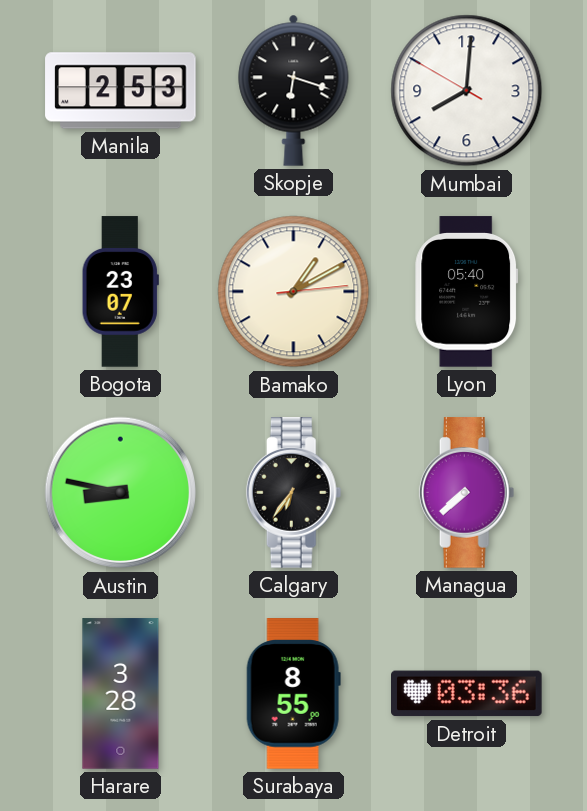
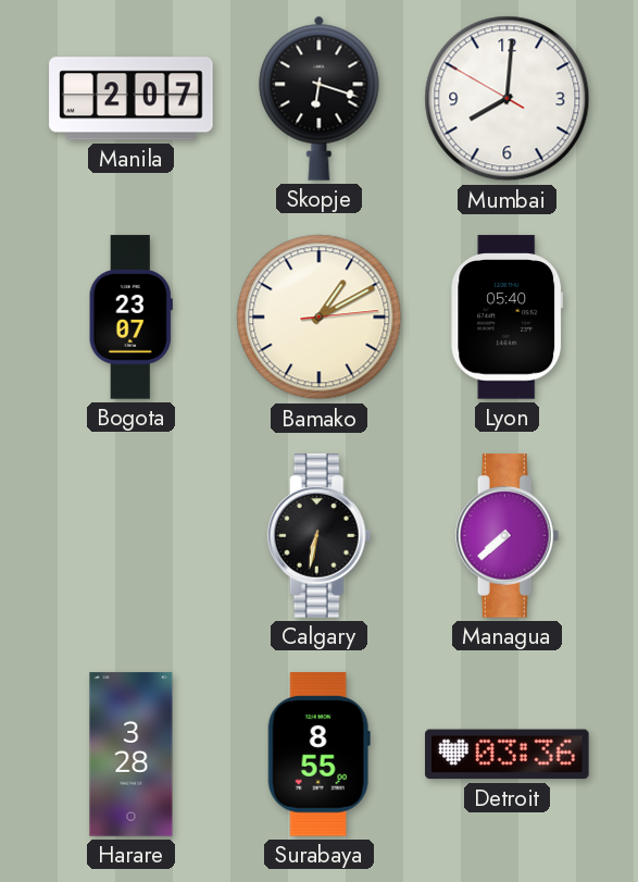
Manila: 2:53 -> 2:07
Austin: 8:47 -> none
Calgary: 6:36 -> 6:32
